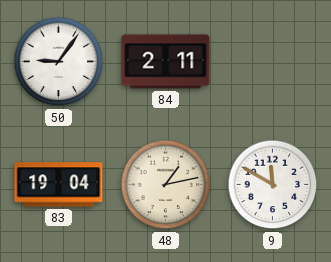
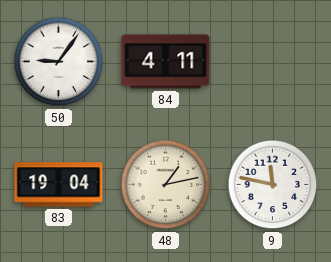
84: 2:11 -> 4:11
9: 11:50 -> 11:47
